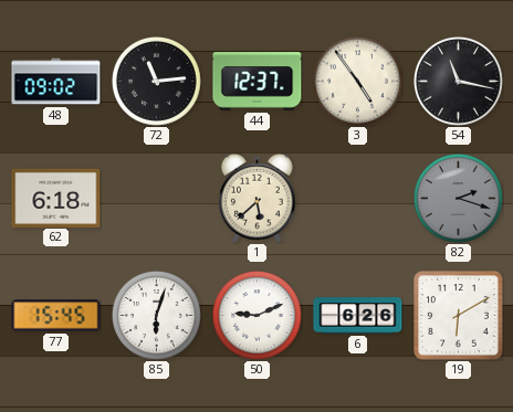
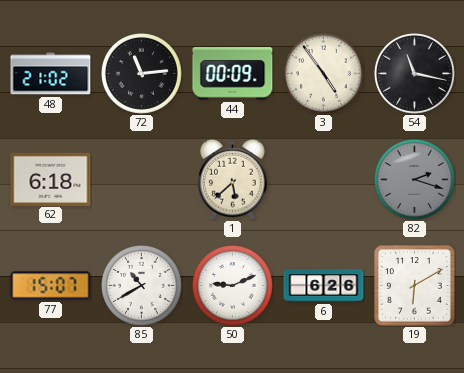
48: 09:02 -> 21:02
44: 12:37 -> 00:09
77: 15:45 -> 15:07
85: 6:03 -> 10:40
